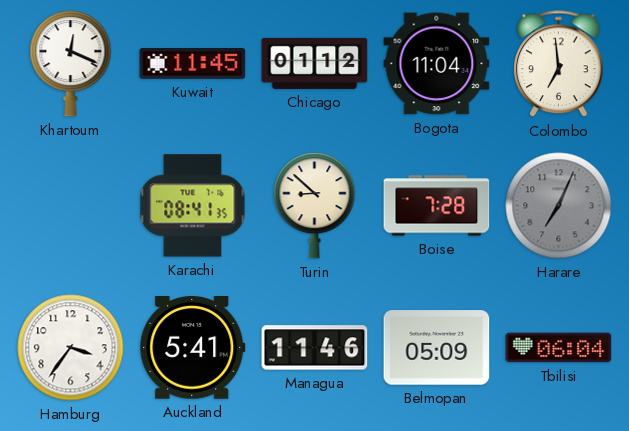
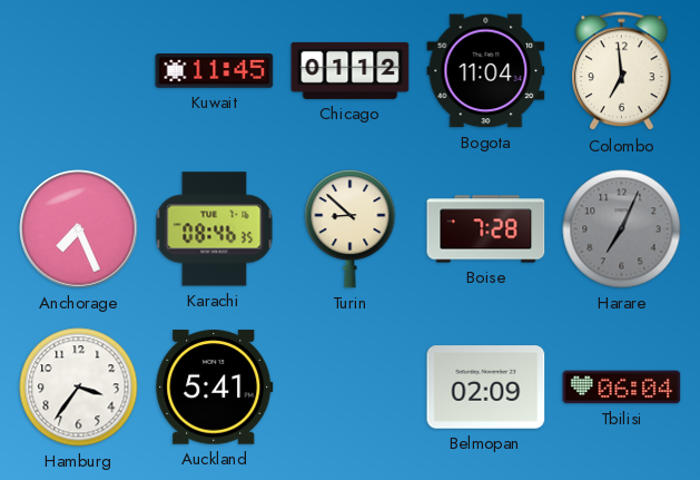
Khartoum: 12:19 -> none
Anchorage: none -> 7:26
Karachi: 08:41 -> 08:46
Managua: 11:46 -> none
Belmopan: 05:09 -> 02:09
